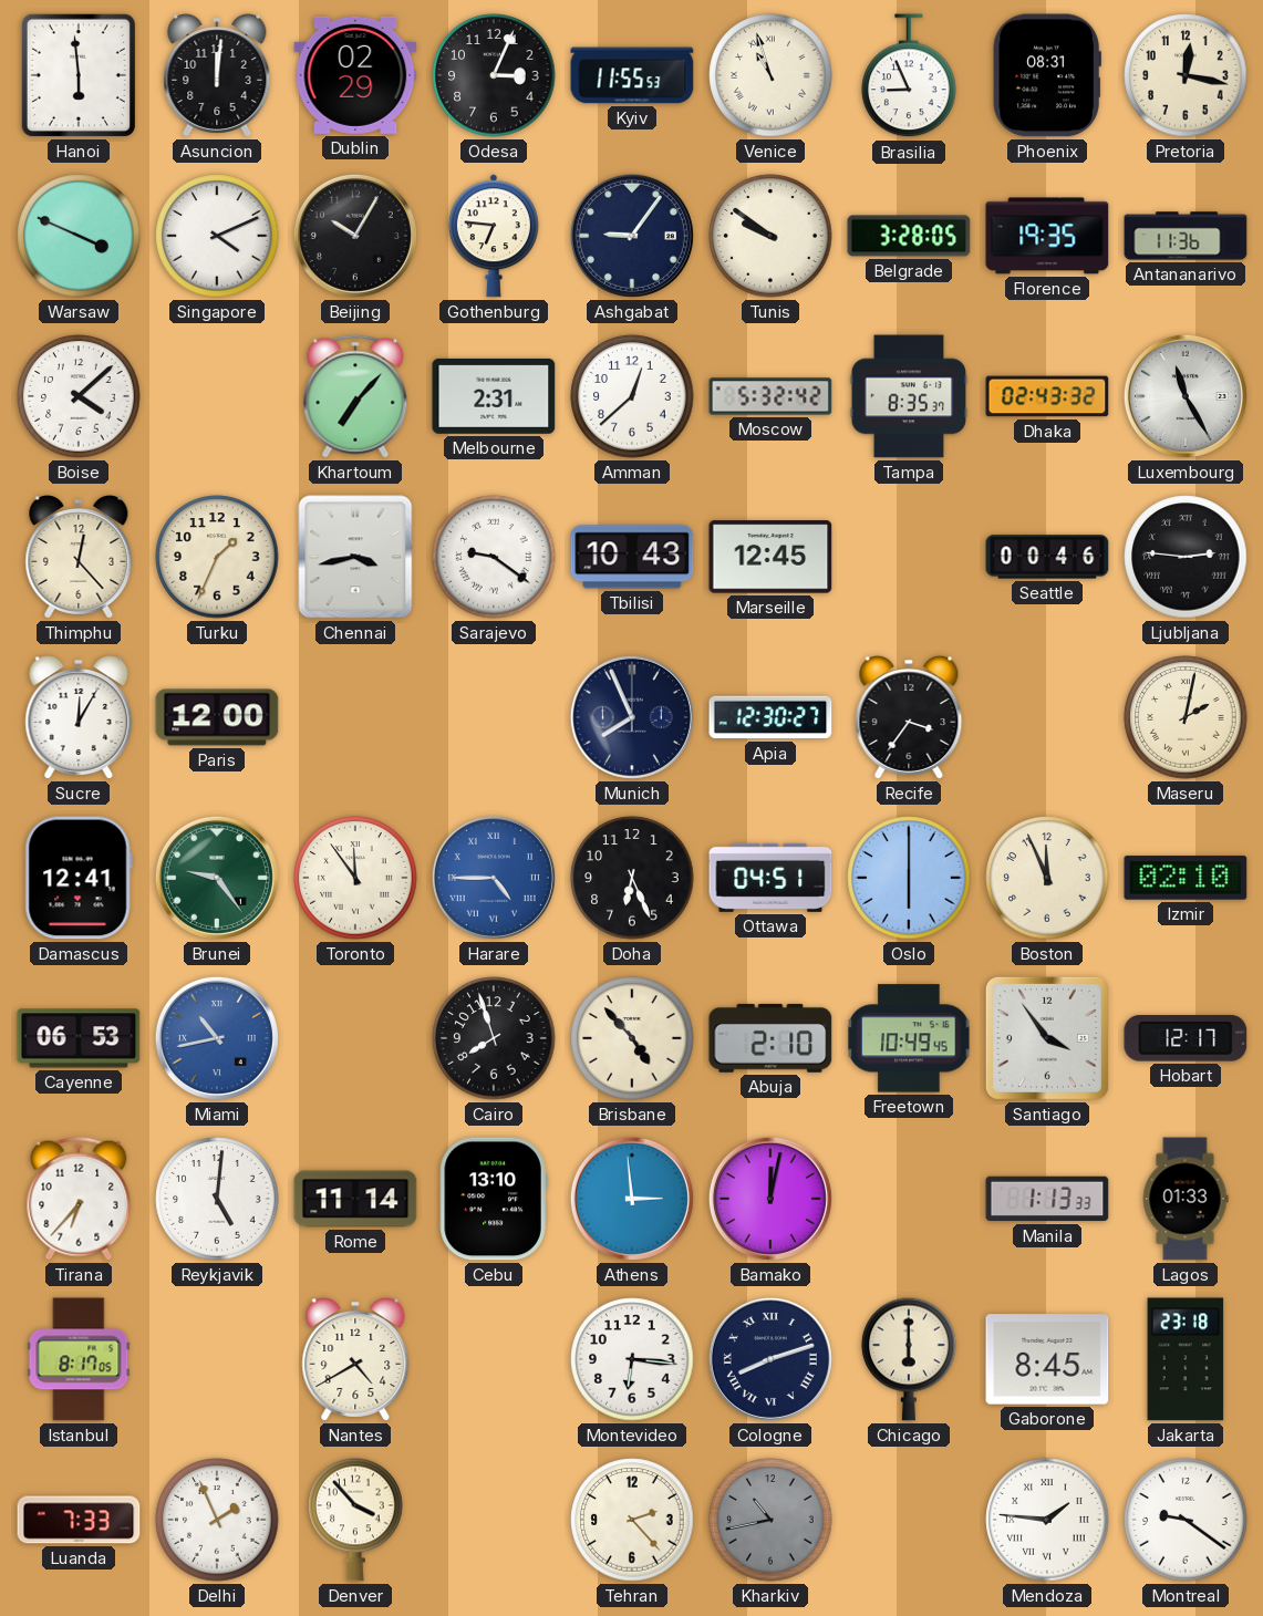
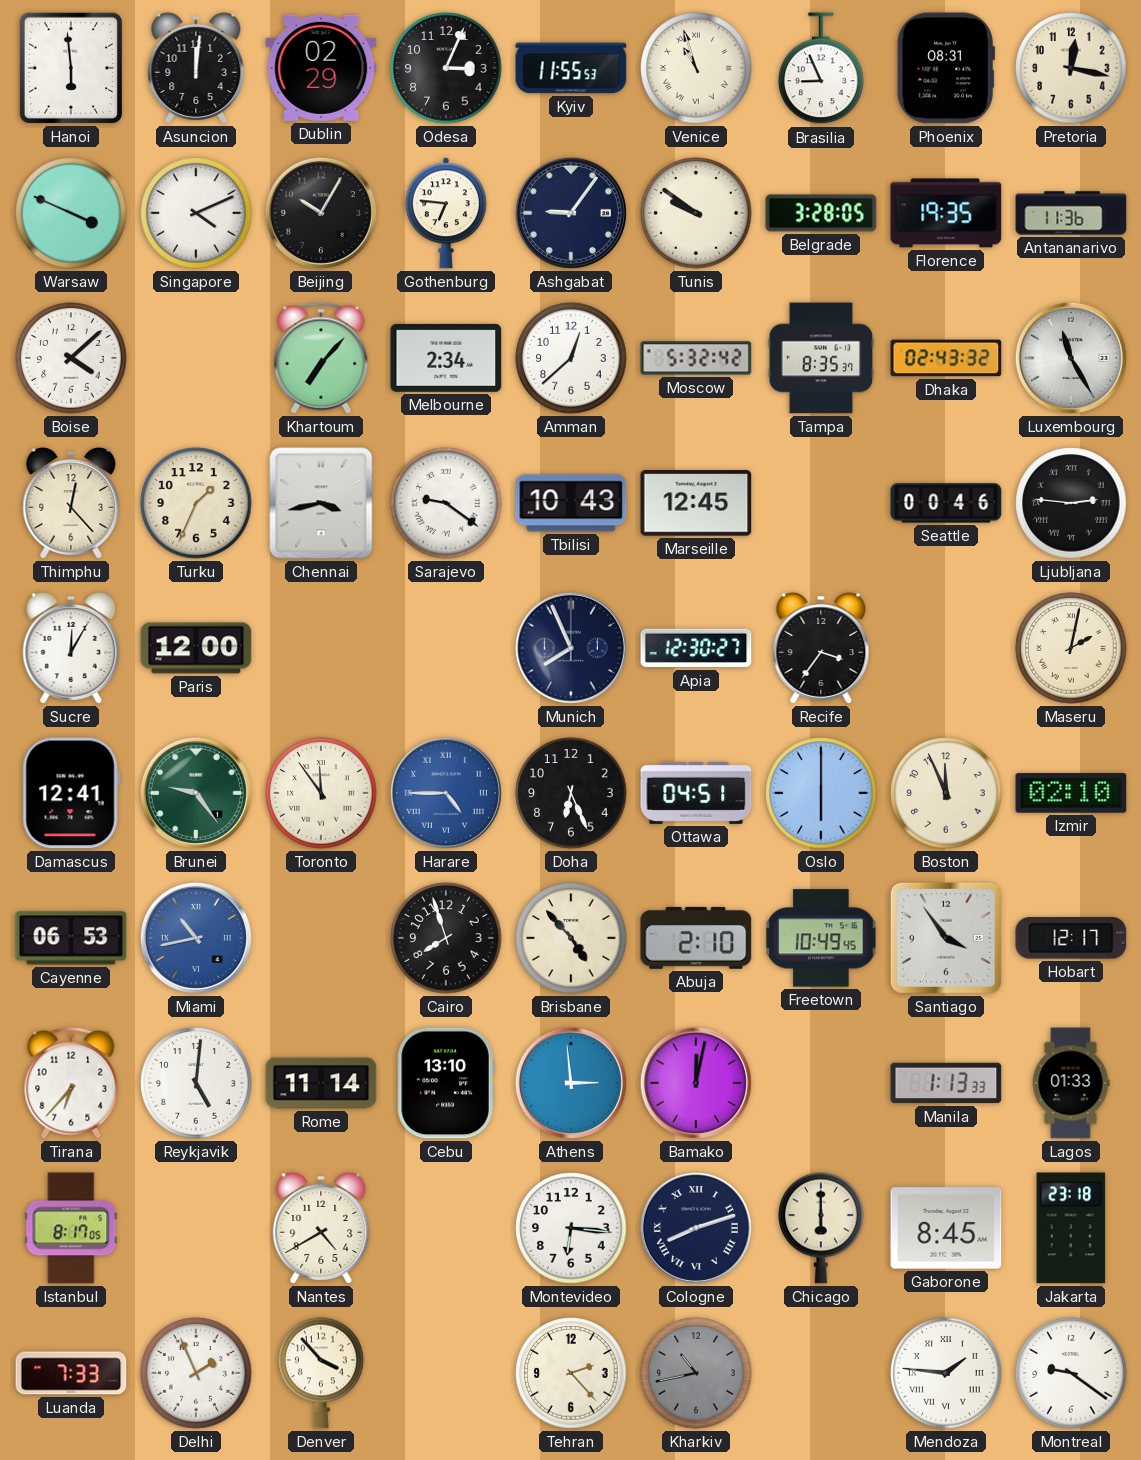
Melbourne: 2:31 -> 2:34
